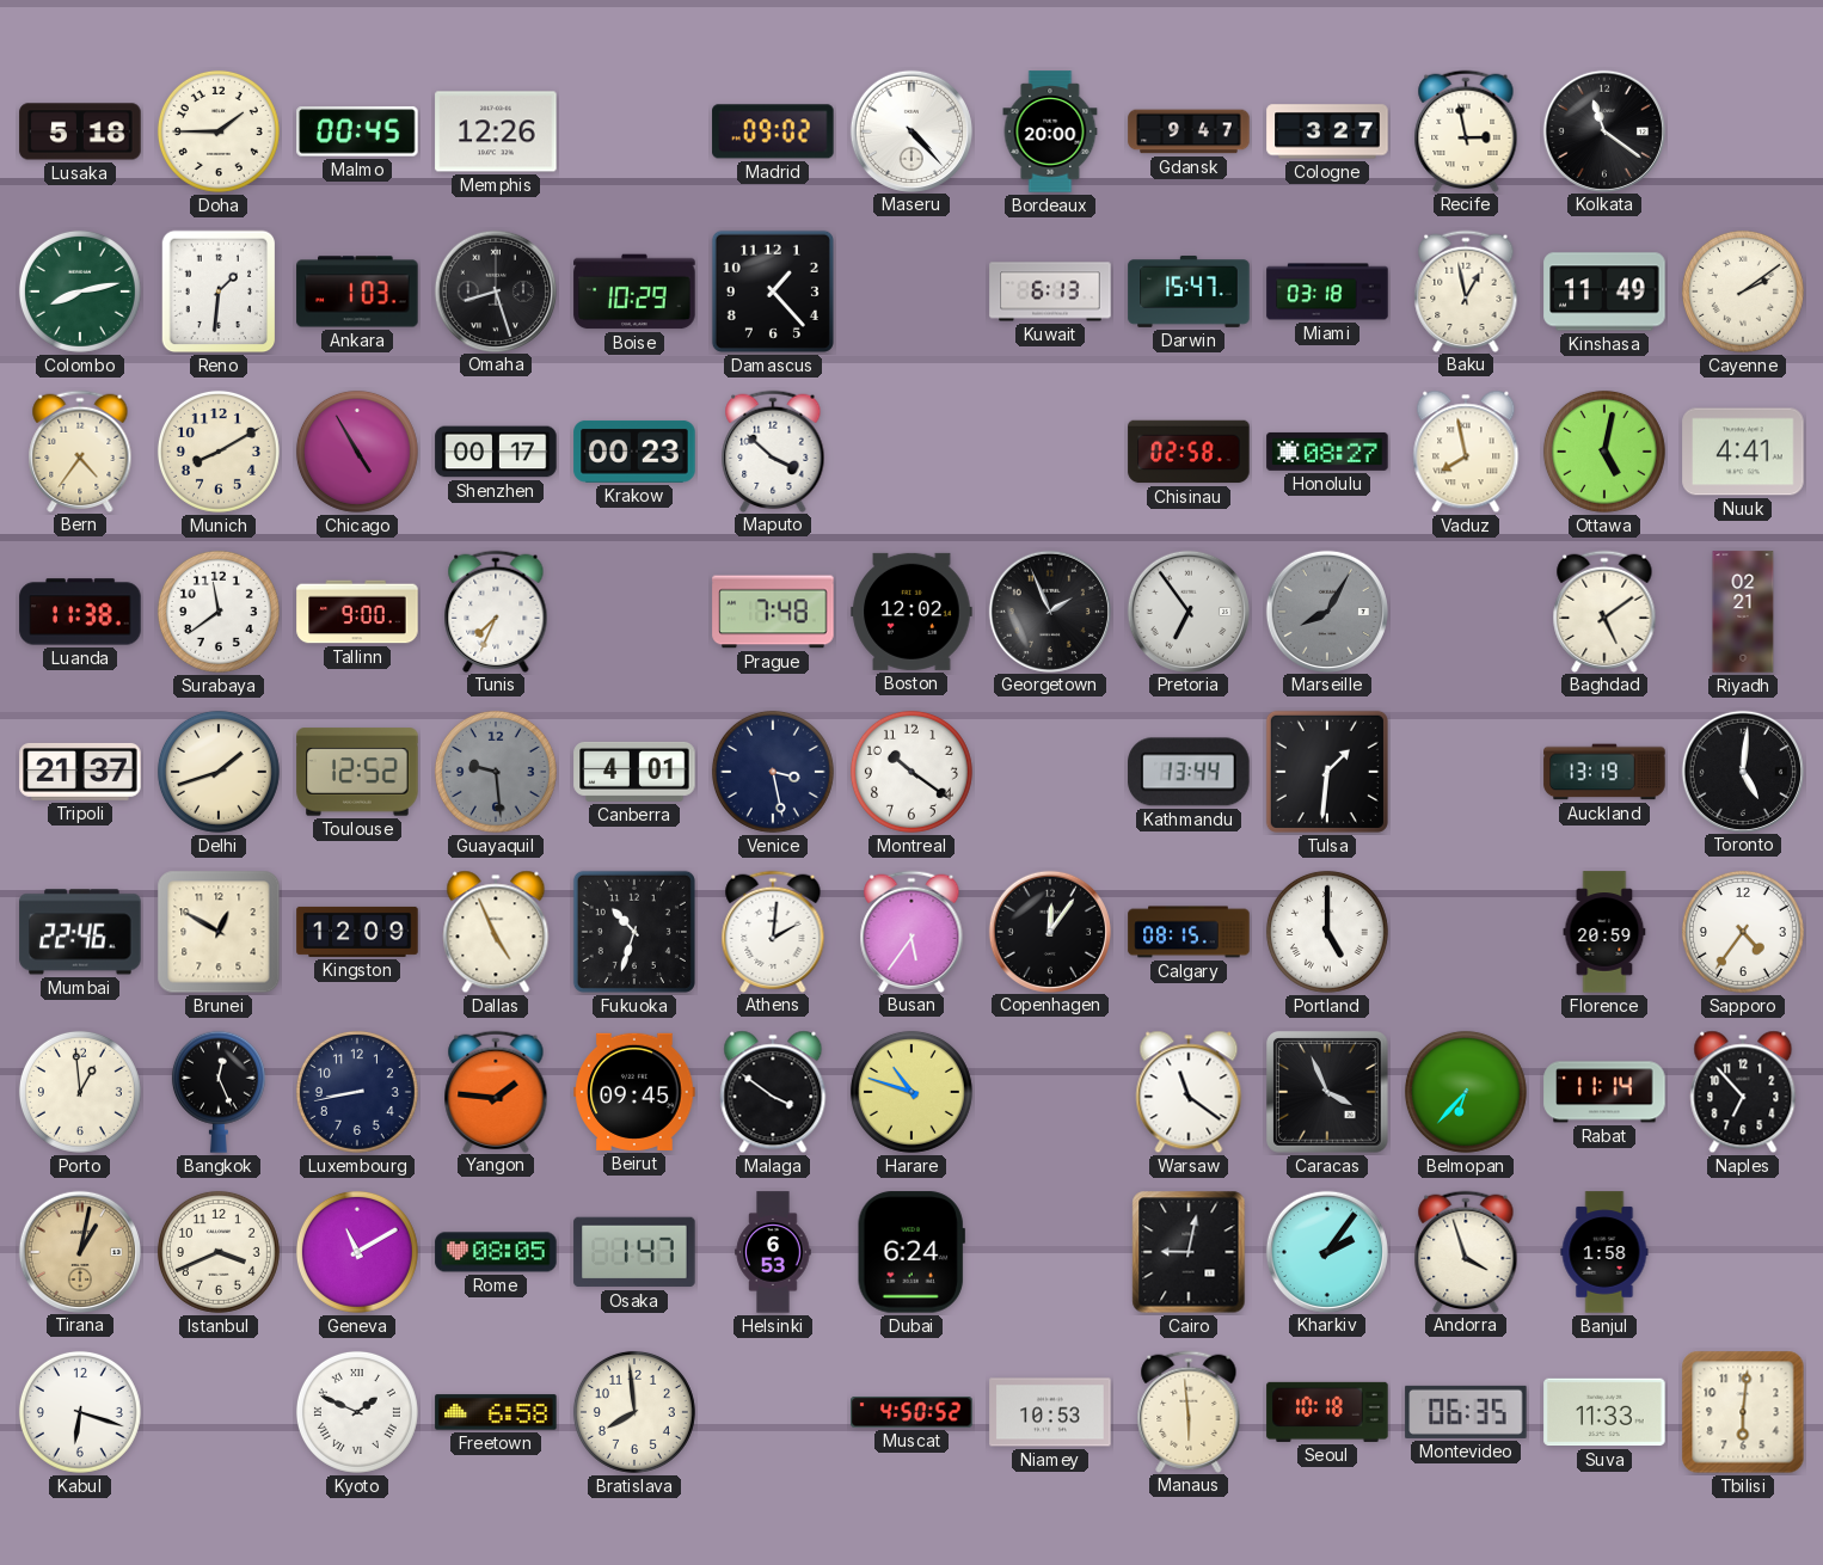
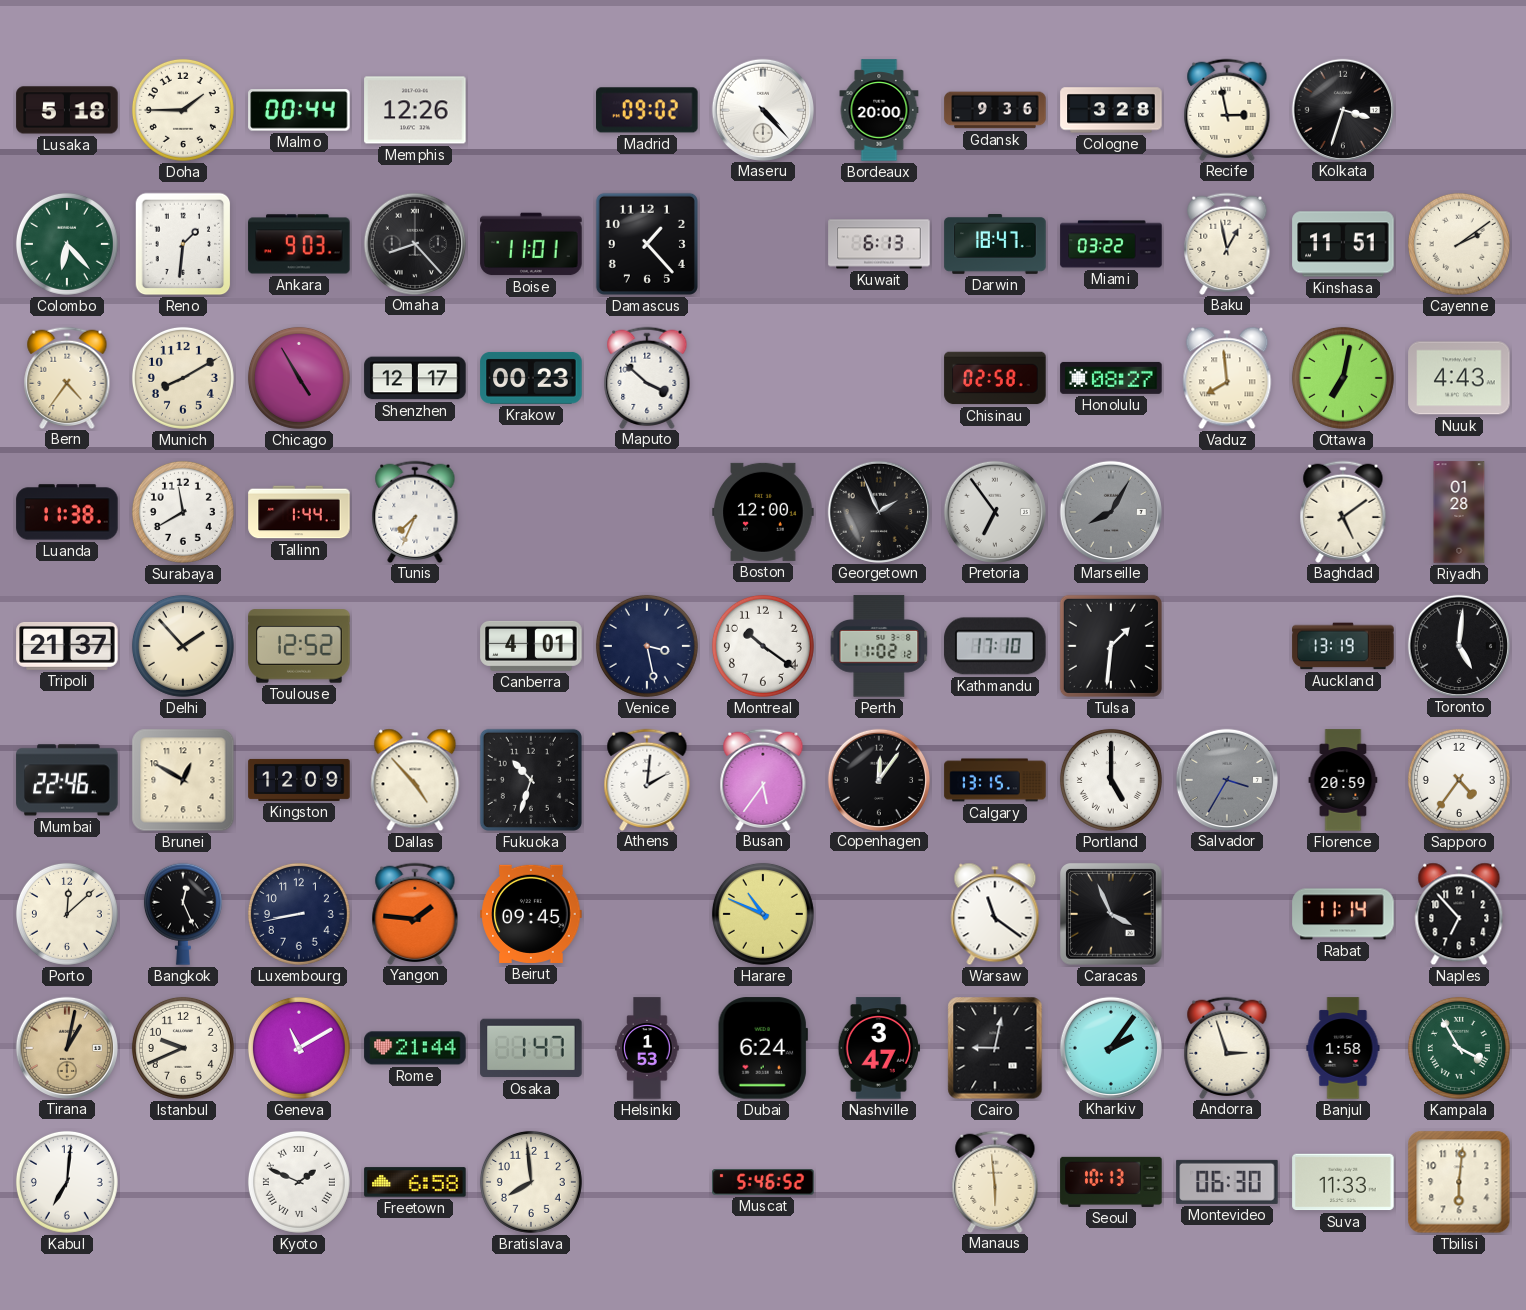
Malmo: 00:45 -> 00:44
Gdansk: 9:47 -> 9:36
Cologne: 3:27 -> 3:28
Kolkata: 11:21 -> 3:33
Colombo: 8:13 -> 6:23
Ankara: 1:03 -> 9:03
Omaha: 8:27 -> 8:23
Boise: 10:29 -> 11:01
Darwin: 15:47 -> 18:47
Miami: 03:18 -> 03:22
Kinshasa: 11:49 -> 11:51
Shenzhen: 00:17 -> 12:17
Vaduz: 7:58 -> 7:59
Ottawa: 5:02 -> 7:02
Nuuk: 4:41 -> 4:43
Surabaya: 11:39 -> 11:40
Tallinn: 9:00 -> 1:44
Prague: 7:48 -> none
Boston: 12:02 -> 12:00
Riyadh: 02:21 -> 01:28
Delhi: 1:42 -> 1:53
Guayaquil: 9:29 -> none
Perth: none -> 11:02
Kathmandu: 13:44 -> 17:10
Dallas: 4:56 -> 4:53
Calgary: 08:15 -> 13:15
Salvador: none -> 3:35
Porto: 12:59 -> 12:08
Malaga: 3:51 -> none
Harare: 10:48 -> 10:49
Belmopan: 6:37 -> none
Istanbul: 3:41 -> 9:41
Rome: 08:05 -> 21:44
Helsinki: 6:53 -> 1:53
Nashville: none -> 3:47
Andorra: 3:57 -> 2:57
Kampala: none -> 3:55
Kabul: 6:18 -> 7:01
Muscat: 4:50 -> 5:46
Niamey: 10:53 -> none
Seoul: 10:18 -> 10:13
Montevideo: 06:35 -> 06:30
